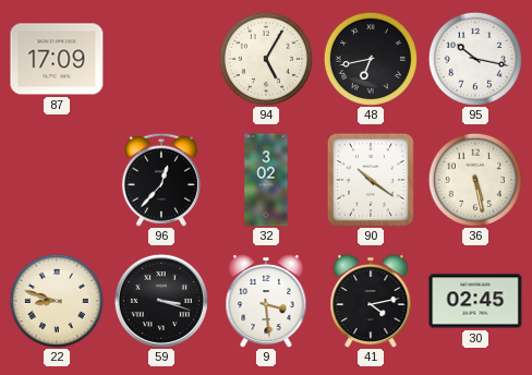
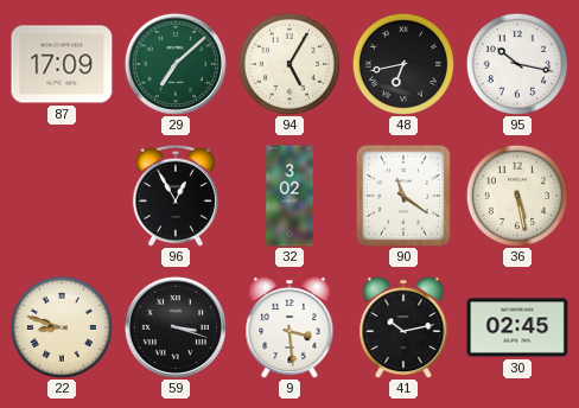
29: none -> 7:08
96: 12:37 -> 12:55
90: 10:21 -> 11:21
41: 4:13 -> 10:13
